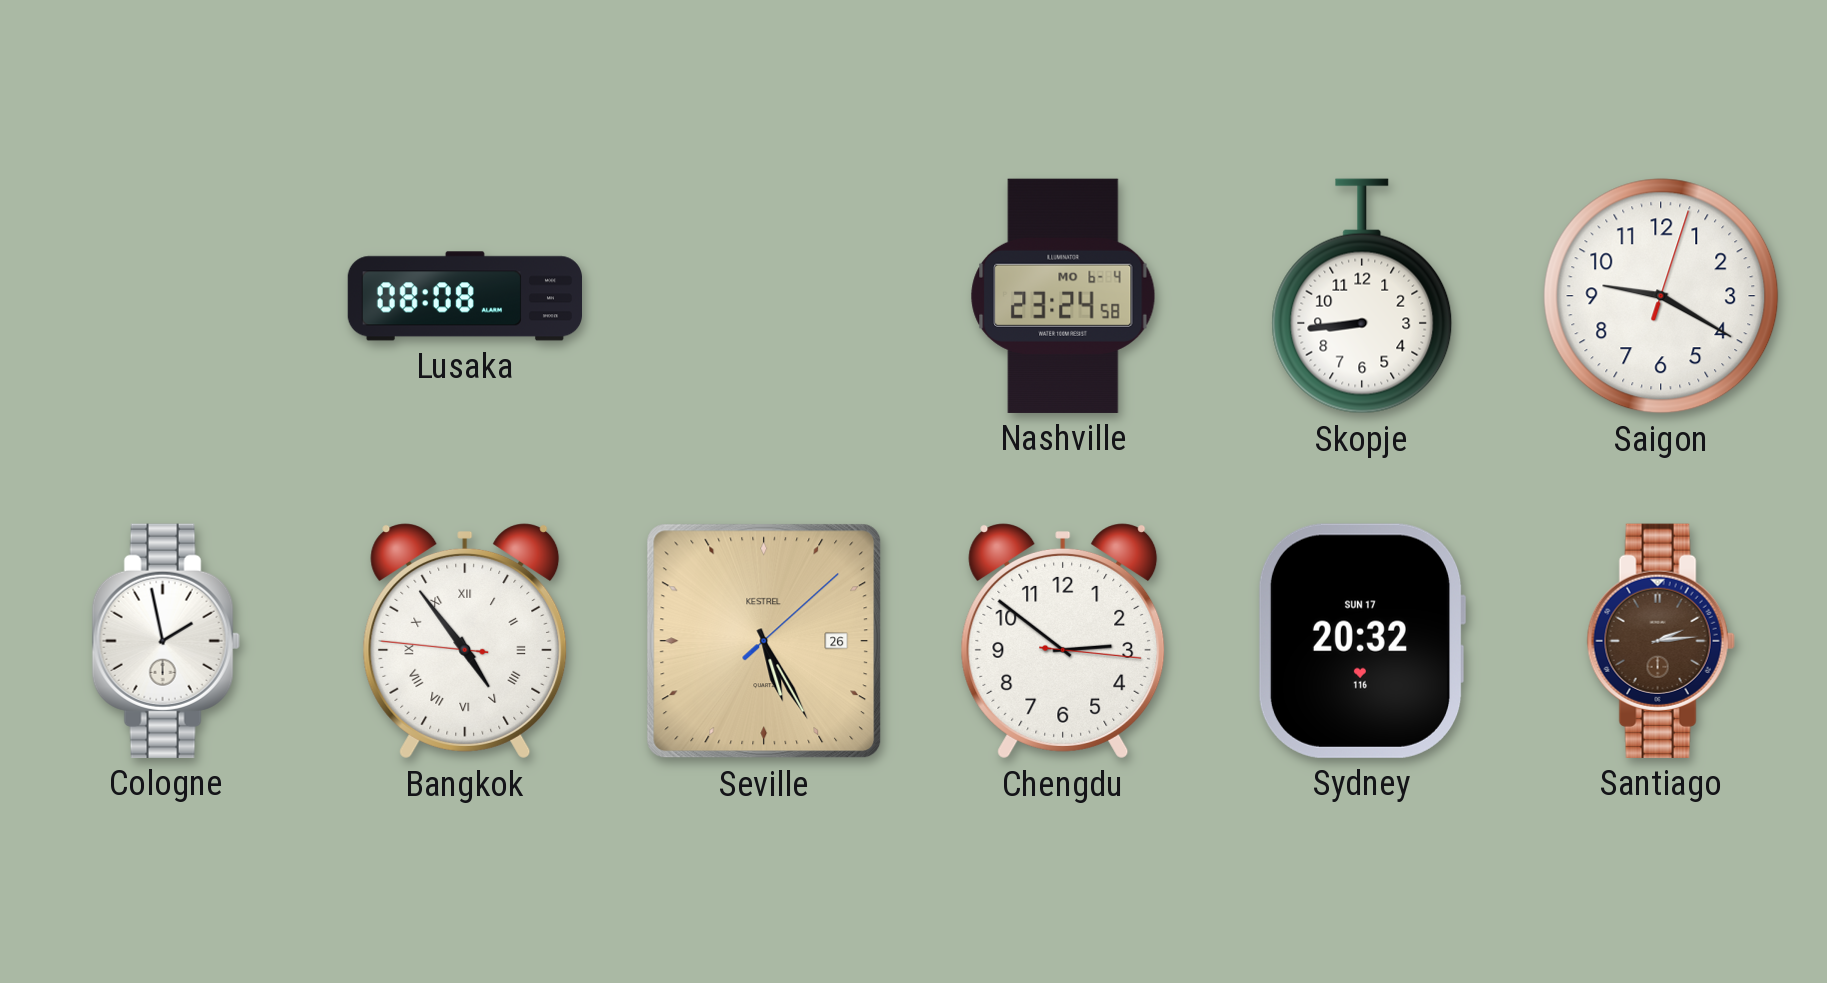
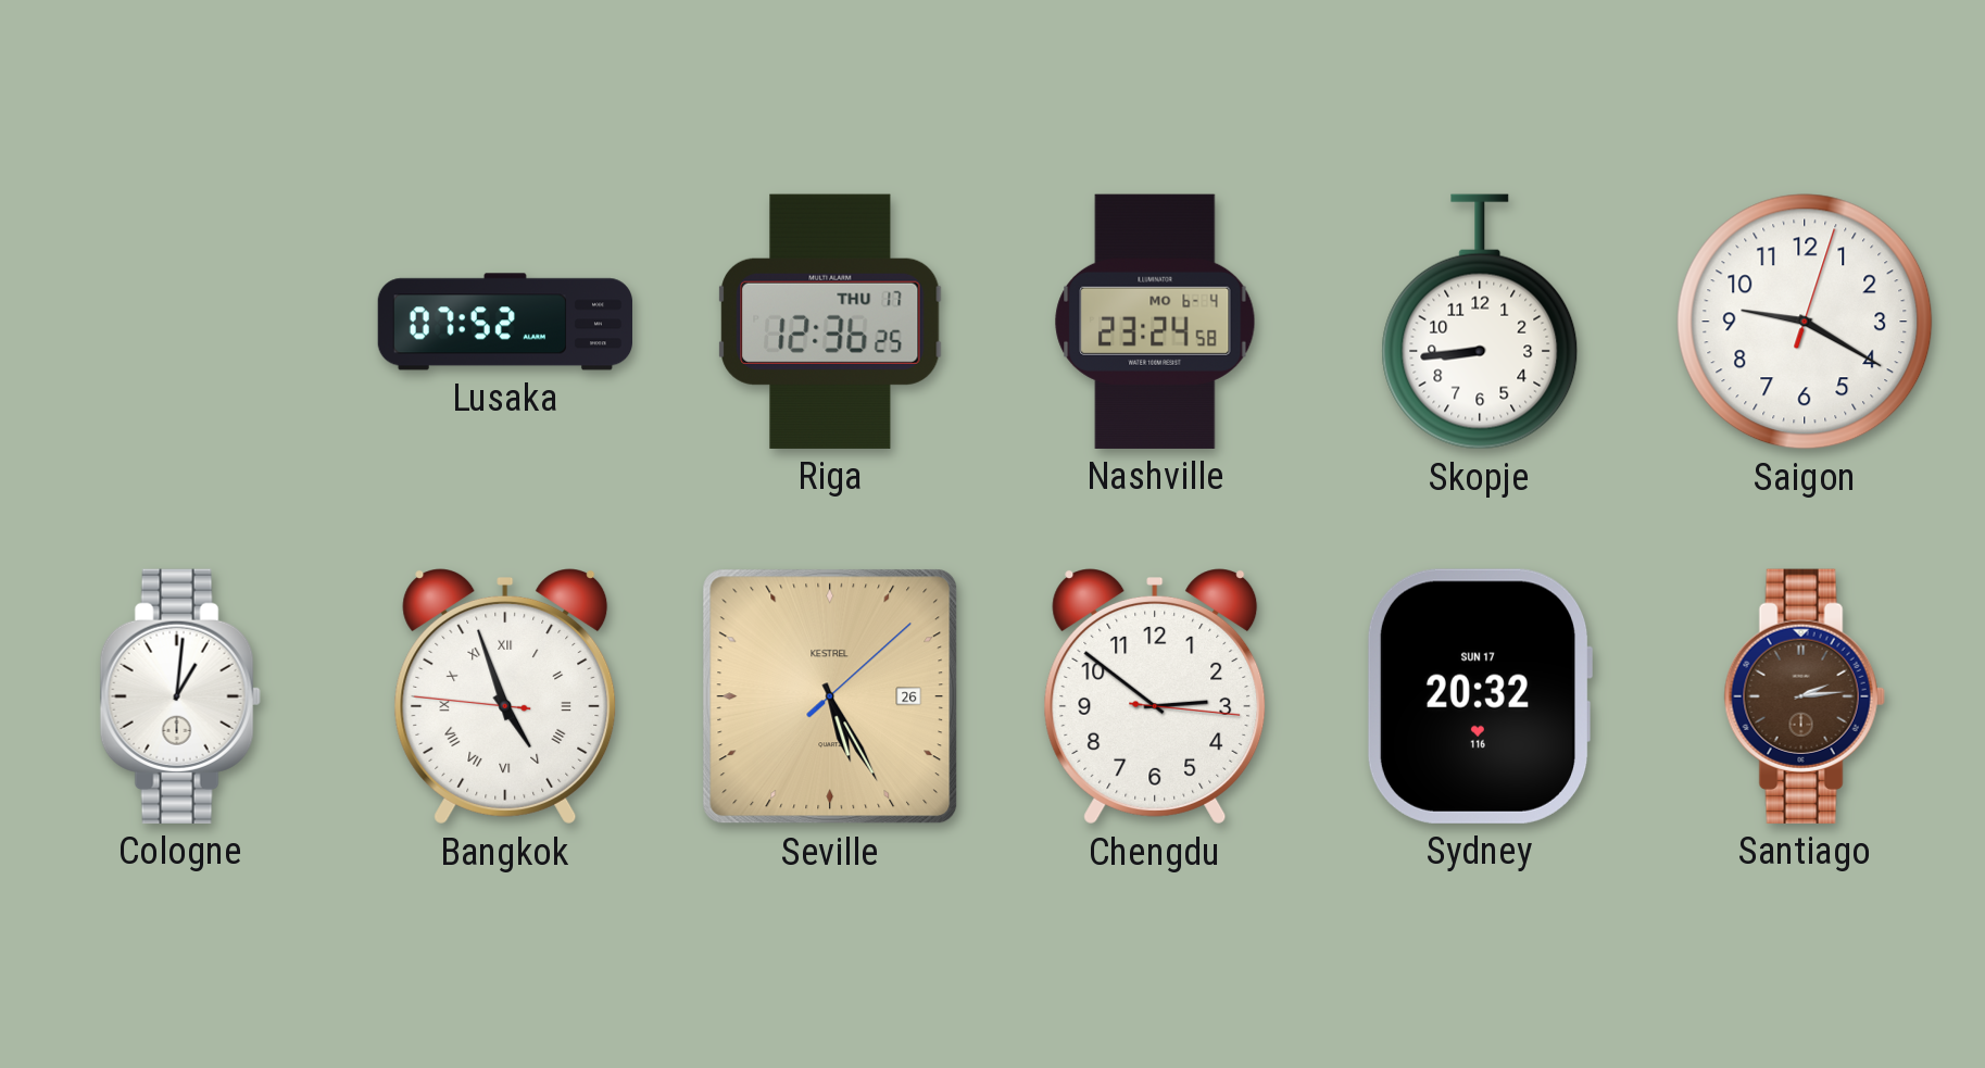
Lusaka: 08:08 -> 07:52
Riga: none -> 12:36
Cologne: 1:58 -> 1:01
Bangkok: 4:53 -> 4:56
